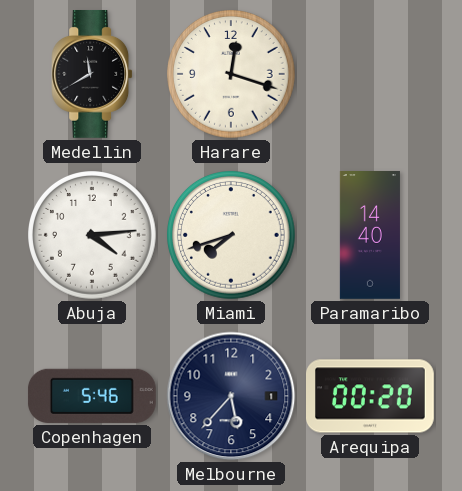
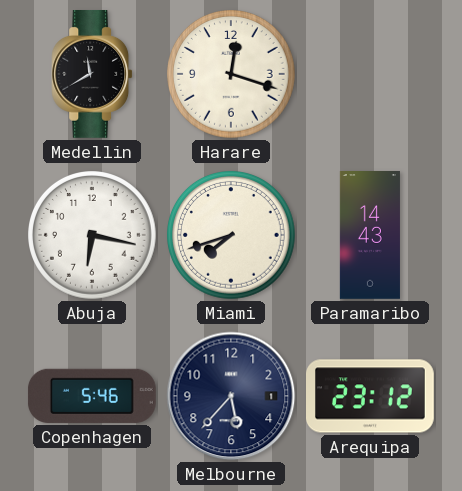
Abuja: 4:14 -> 6:17
Paramaribo: 14:40 -> 14:43
Arequipa: 00:20 -> 23:12
